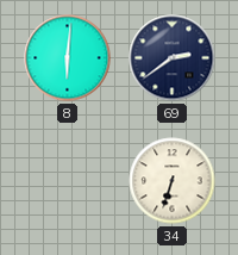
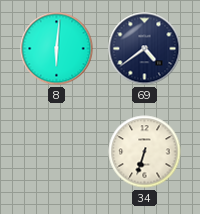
69: 2:39 -> 4:39
